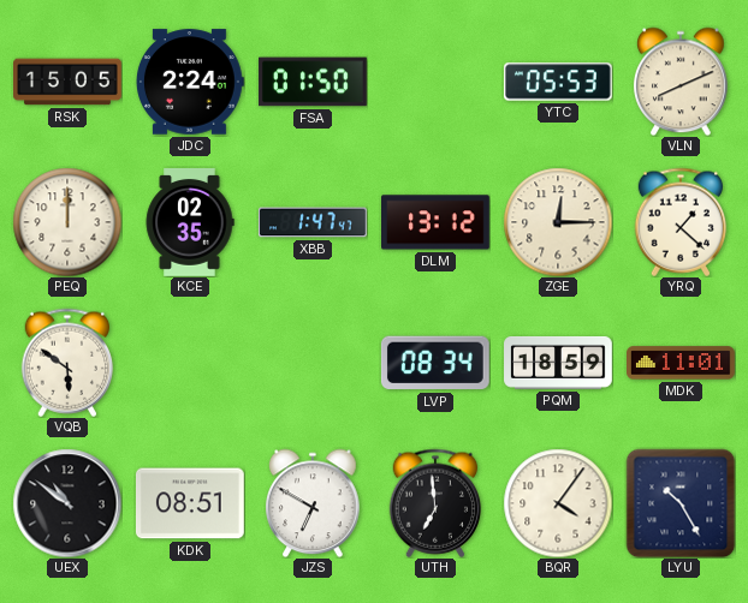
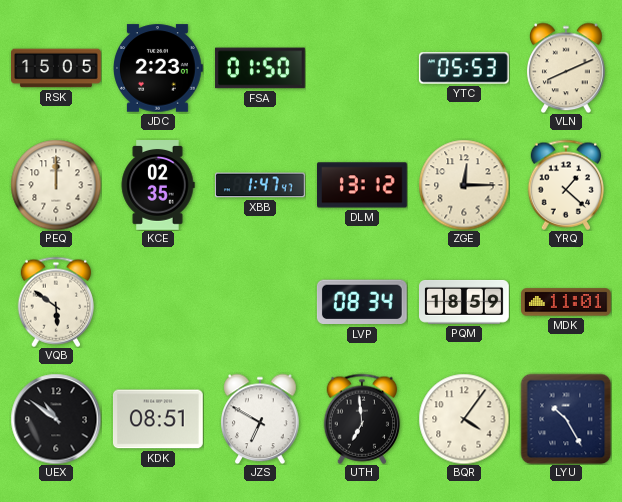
JDC: 2:24 -> 2:23
